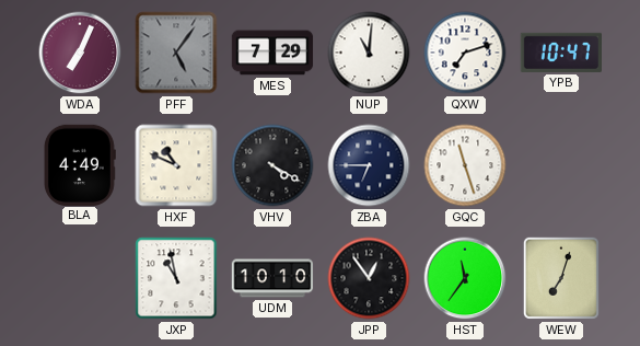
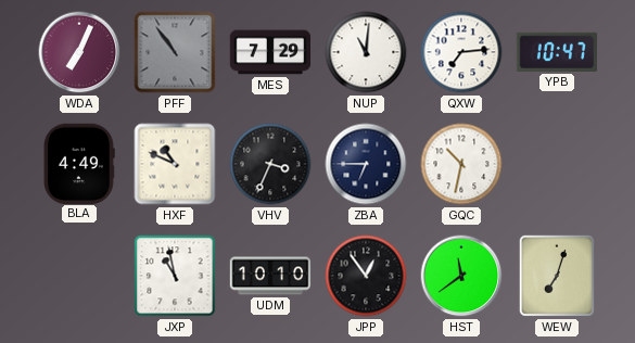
PFF: 5:06 -> 10:54
QXW: 7:12 -> 7:14
VHV: 4:20 -> 3:34
GQC: 11:27 -> 10:32
HST: 11:36 -> 11:39
